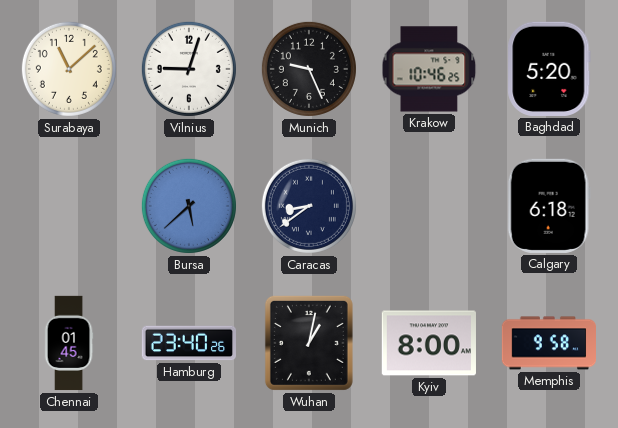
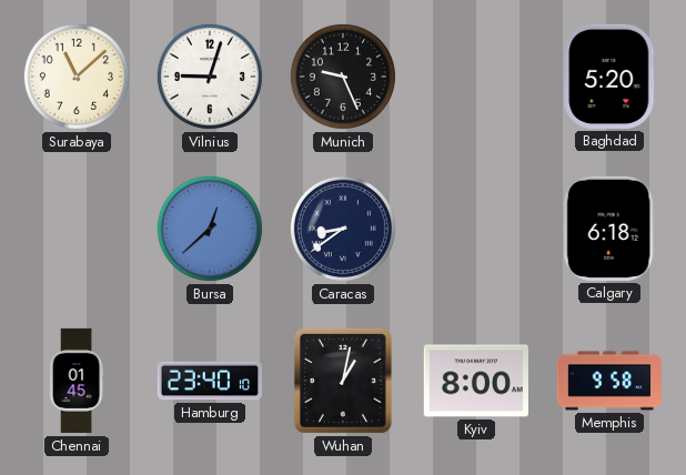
Krakow: 10:46 -> none
Bursa: 5:38 -> 12:38
Hamburg: 23:40:26 -> 23:40:10
